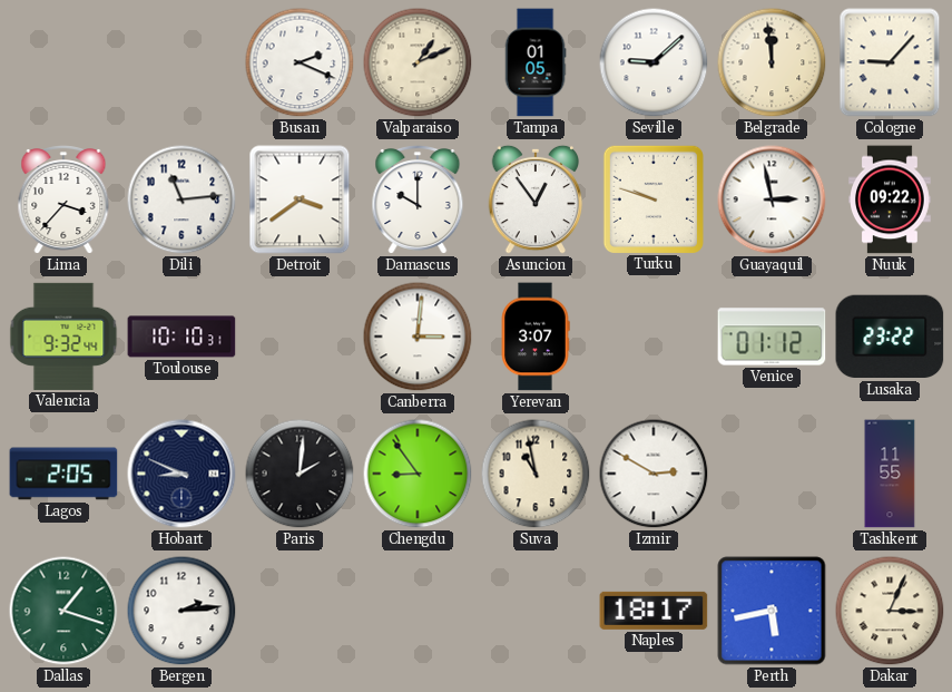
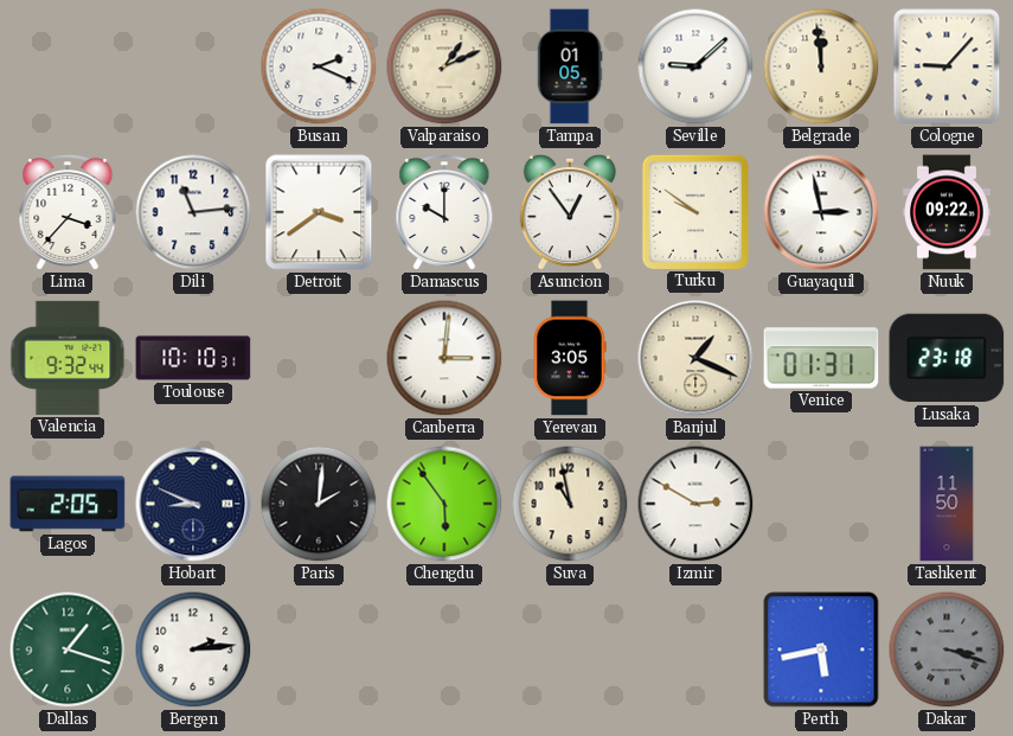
Turku: 9:48 -> 9:51
Yerevan: 3:07 -> 3:05
Banjul: none -> 1:19
Venice: 01:12 -> 01:31
Lusaka: 23:22 -> 23:18
Chengdu: 8:54 -> 5:54
Tashkent: 11:55 -> 11:50
Naples: 18:17 -> none
Dakar: 3:04 -> 3:18
Dakar dial: cream -> grey
